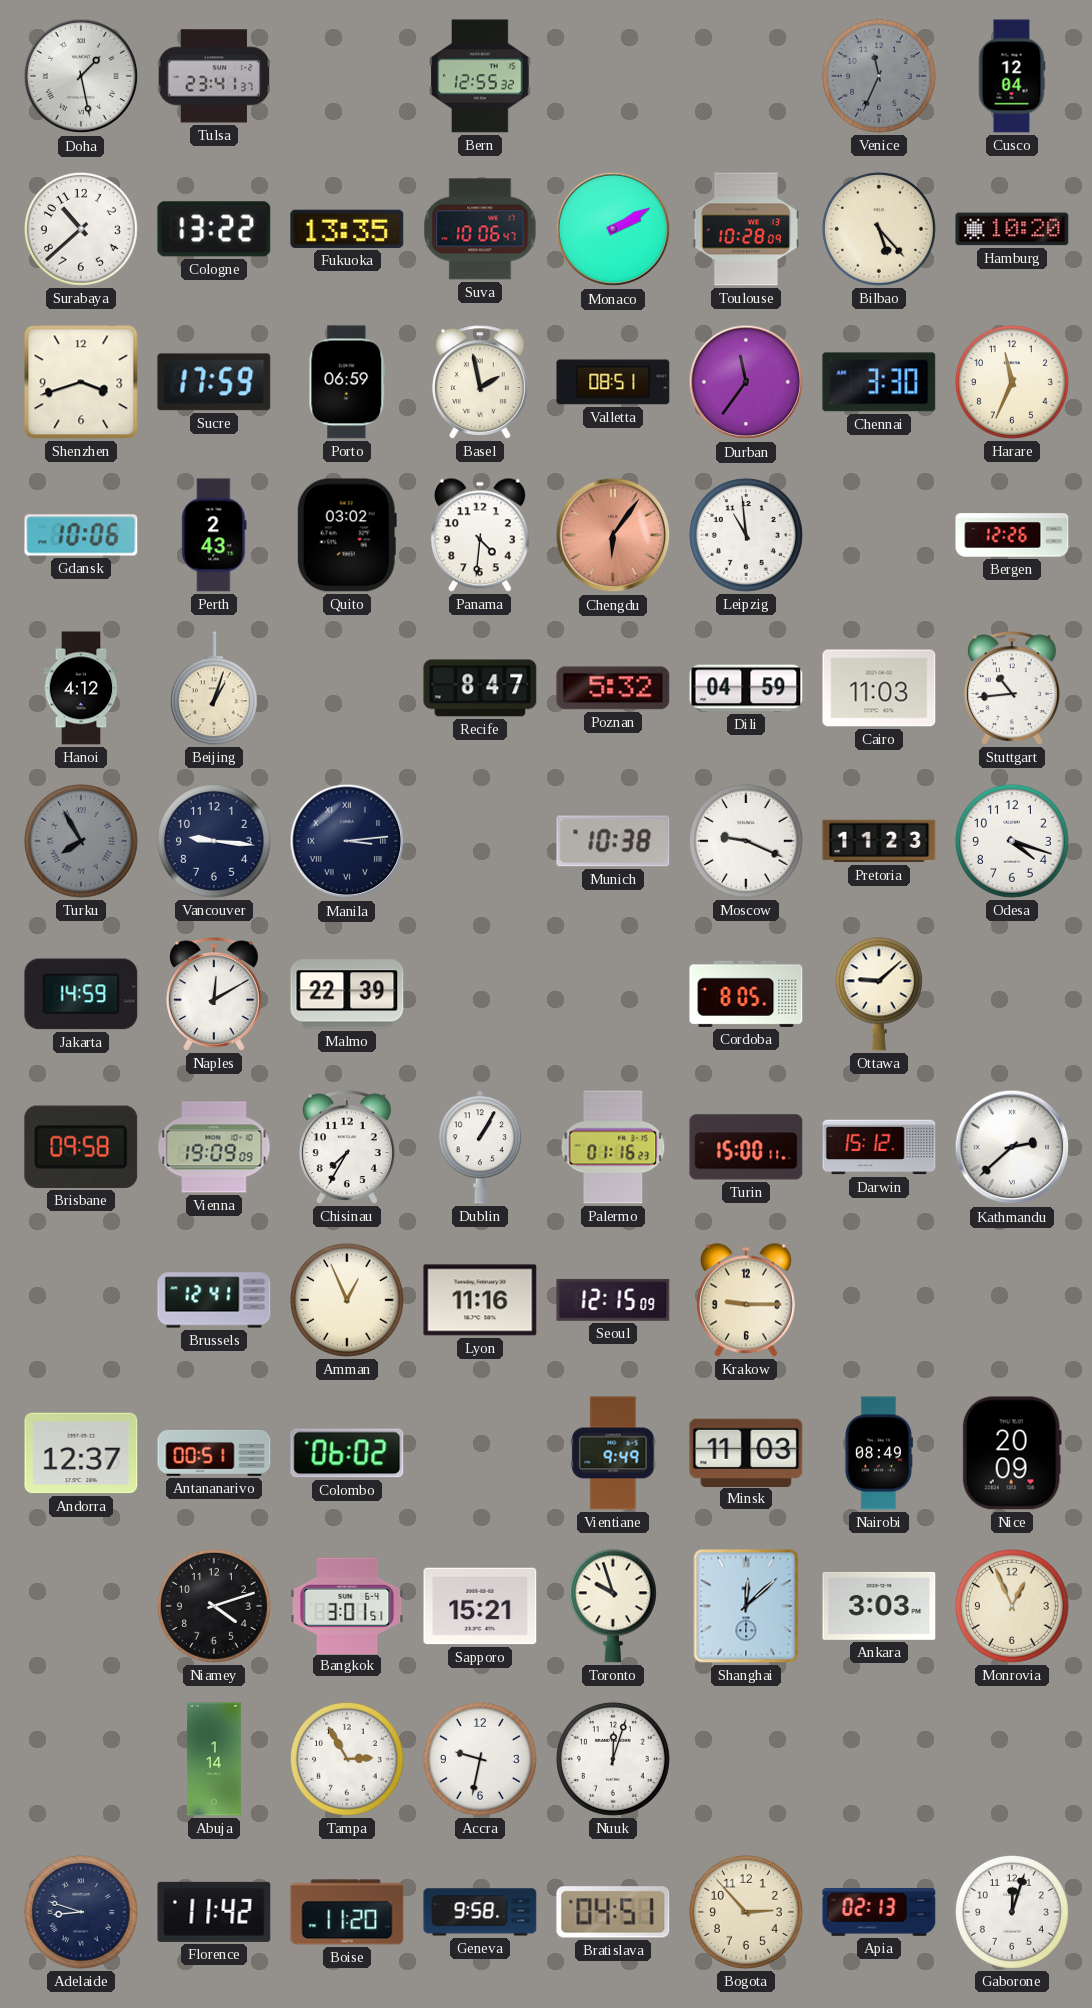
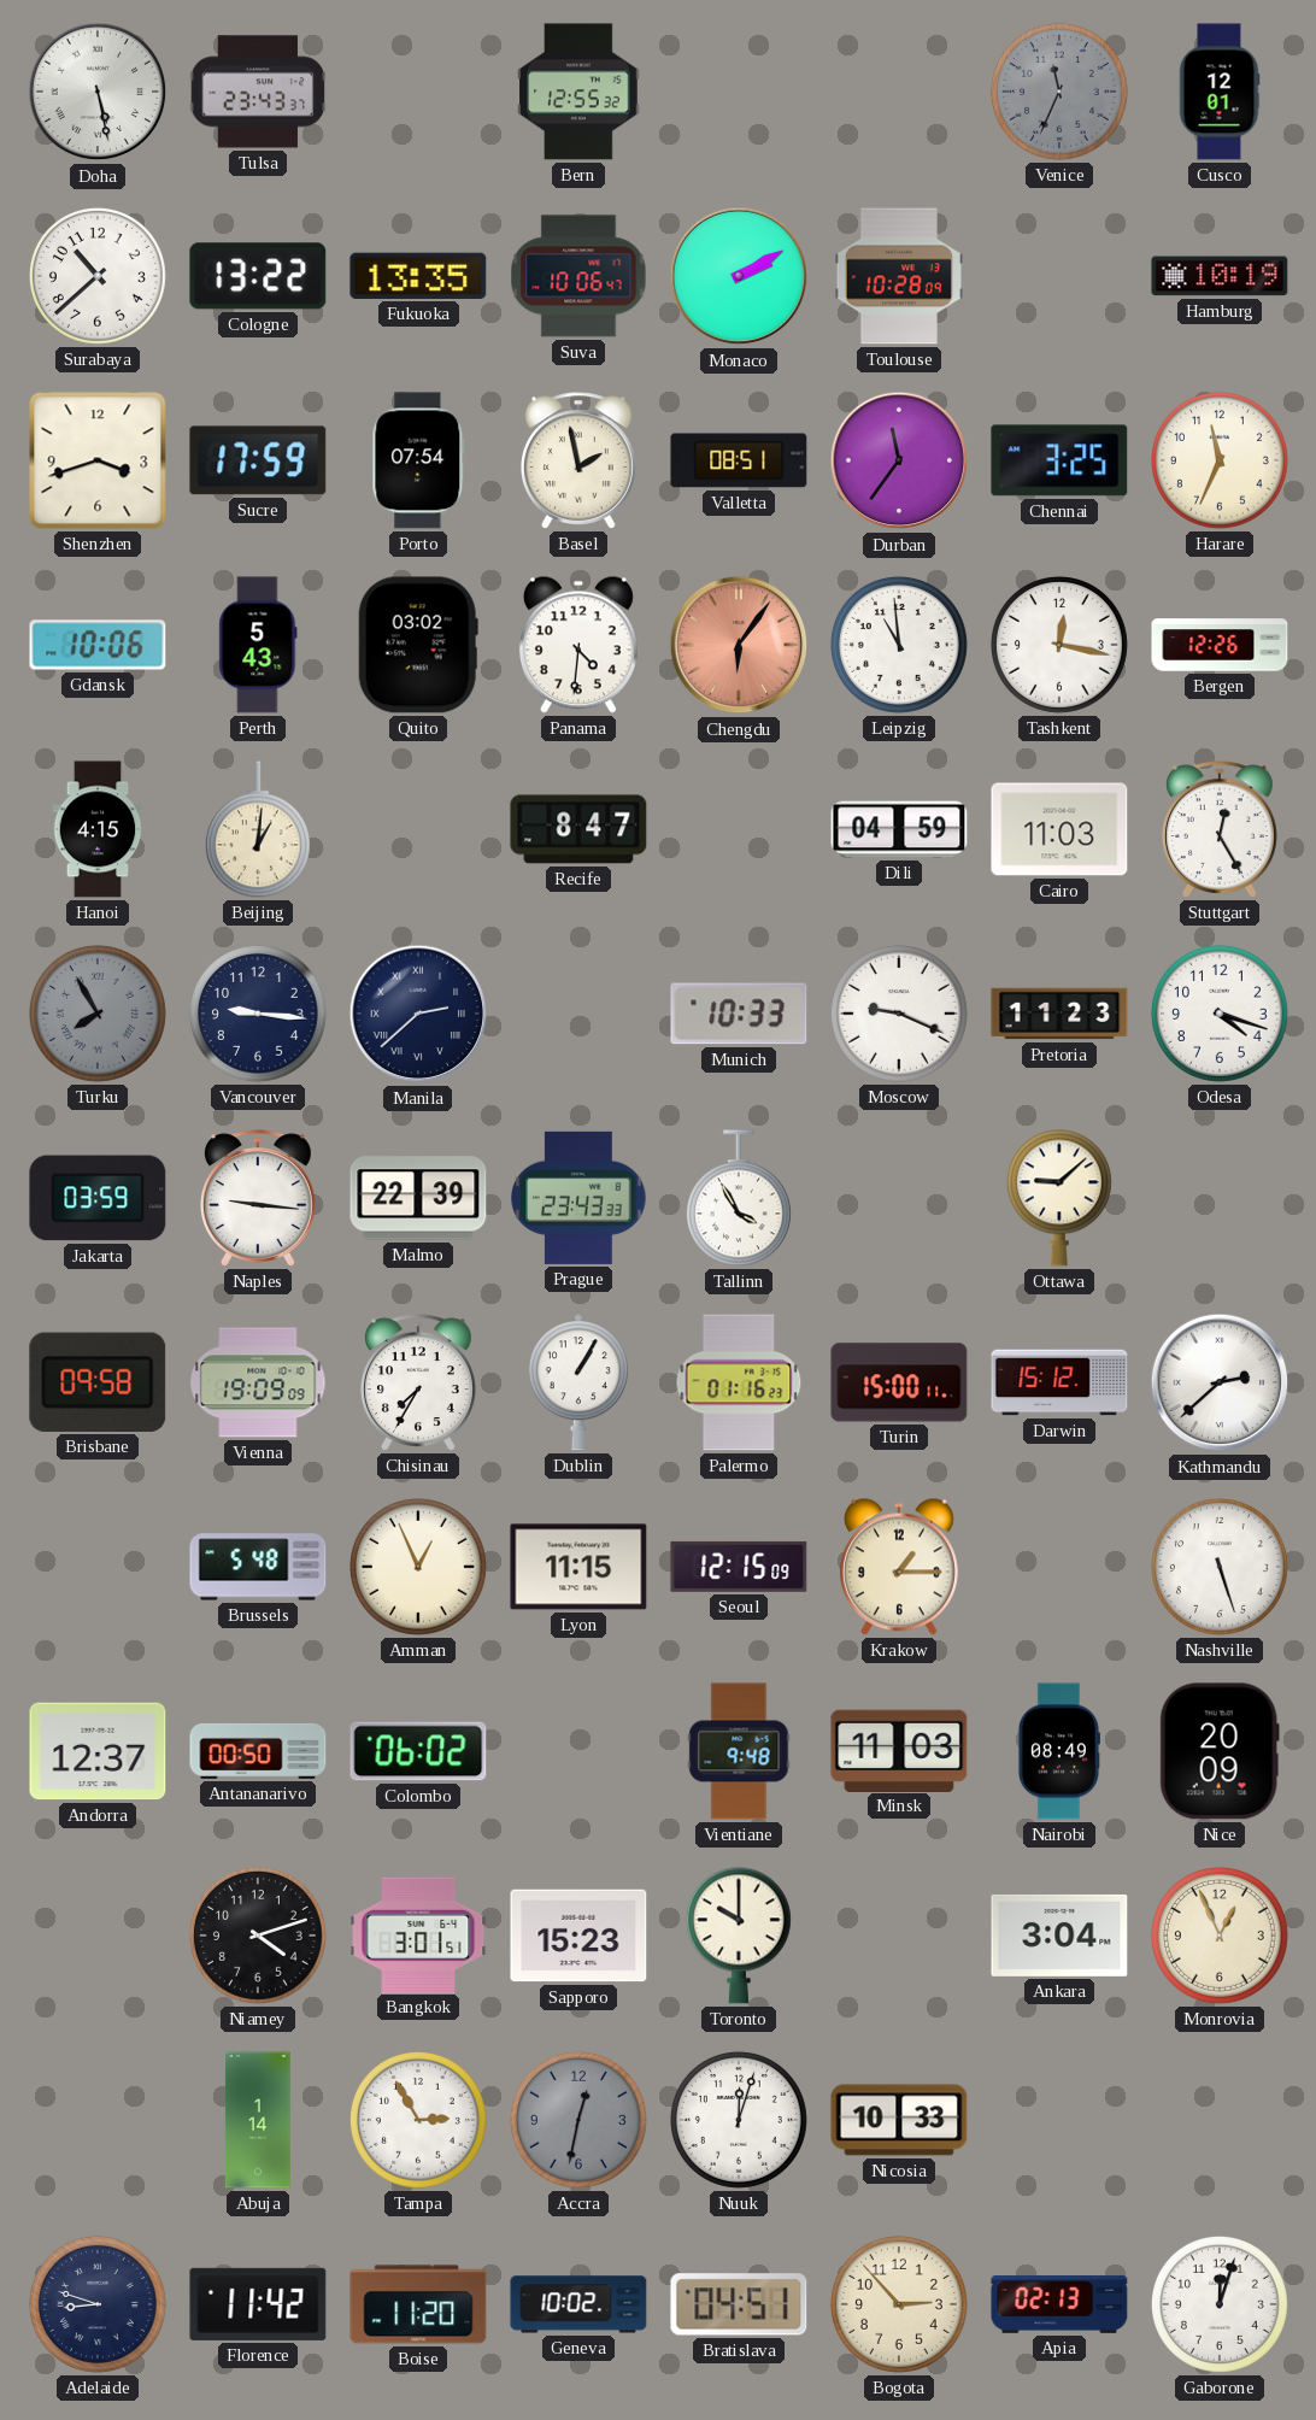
Doha: 1:28 -> 5:28
Tulsa: 23:41 -> 23:43
Cusco: 12:04 -> 12:01
Bilbao: 5:23 -> none
Hamburg: 10:20 -> 10:19
Porto: 06:59 -> 07:54
Chennai: 3:30 -> 3:25
Perth: 2:43 -> 5:43
Tashkent: none -> 12:17
Hanoi: 4:12 -> 4:15
Beijing: 1:03 -> 1:01
Poznan: 5:32 -> none
Stuttgart: 10:44 -> 12:25
Manila: 3:14 -> 2:38
Munich: 10:38 -> 10:33
Jakarta: 14:59 -> 03:59
Naples: 12:10 -> 9:16
Prague: none -> 23:43
Tallinn: none -> 3:55
Cordoba: 8:05 -> none
Brussels: 12:41 -> 5:48
Lyon: 11:16 -> 11:15
Krakow: 9:15 -> 1:15
Nashville: none -> 5:27
Antananarivo: 00:51 -> 00:50
Vientiane: 9:49 -> 9:48
Sapporo: 15:21 -> 15:23
Toronto: 9:57 -> 10:00
Shanghai: 12:08 -> none
Ankara: 3:03 -> 3:04
Accra: 9:32 -> 12:32
Accra dial: white -> grey
Nicosia: none -> 10:33
Geneva: 9:58 -> 10:02
